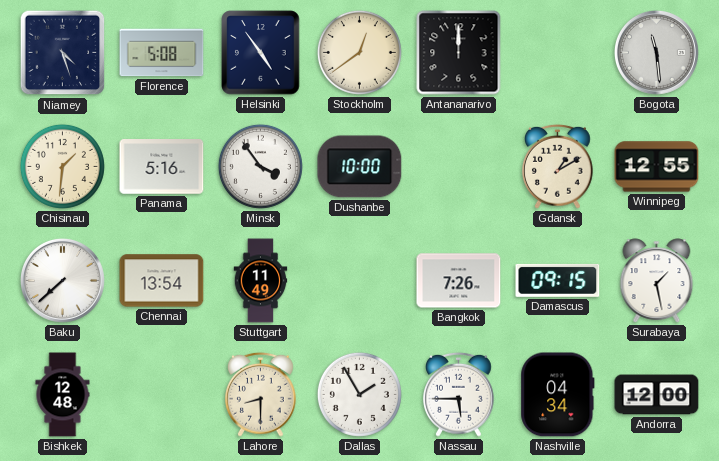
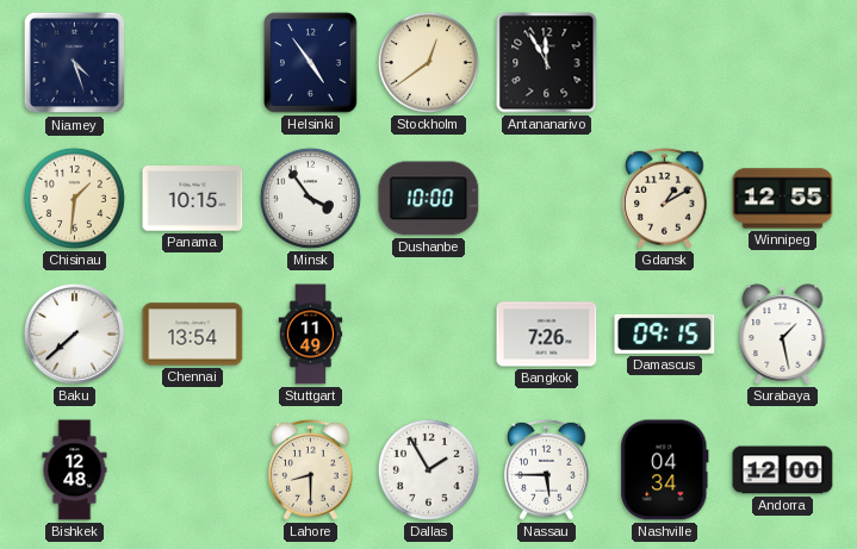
Florence: 5:08 -> none
Antananarivo: 12:00 -> 11:55
Bogota: 11:29 -> none
Panama: 5:16 -> 10:15
